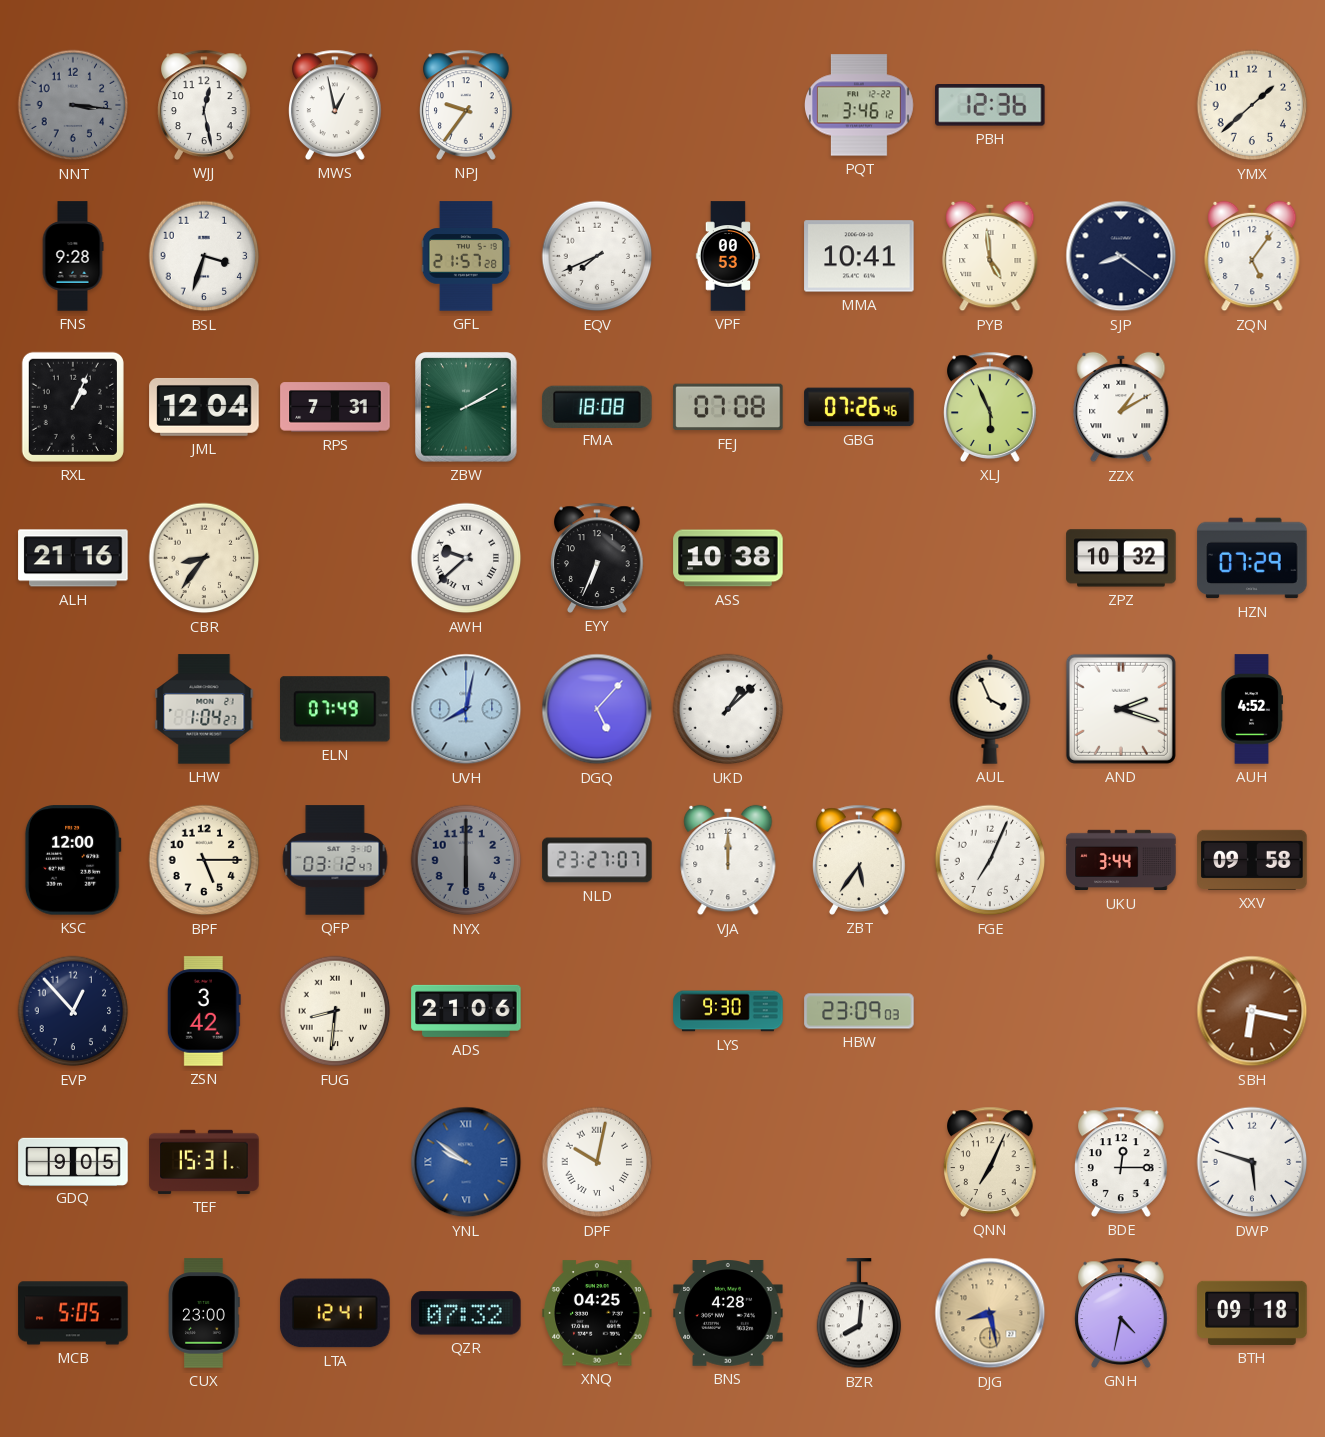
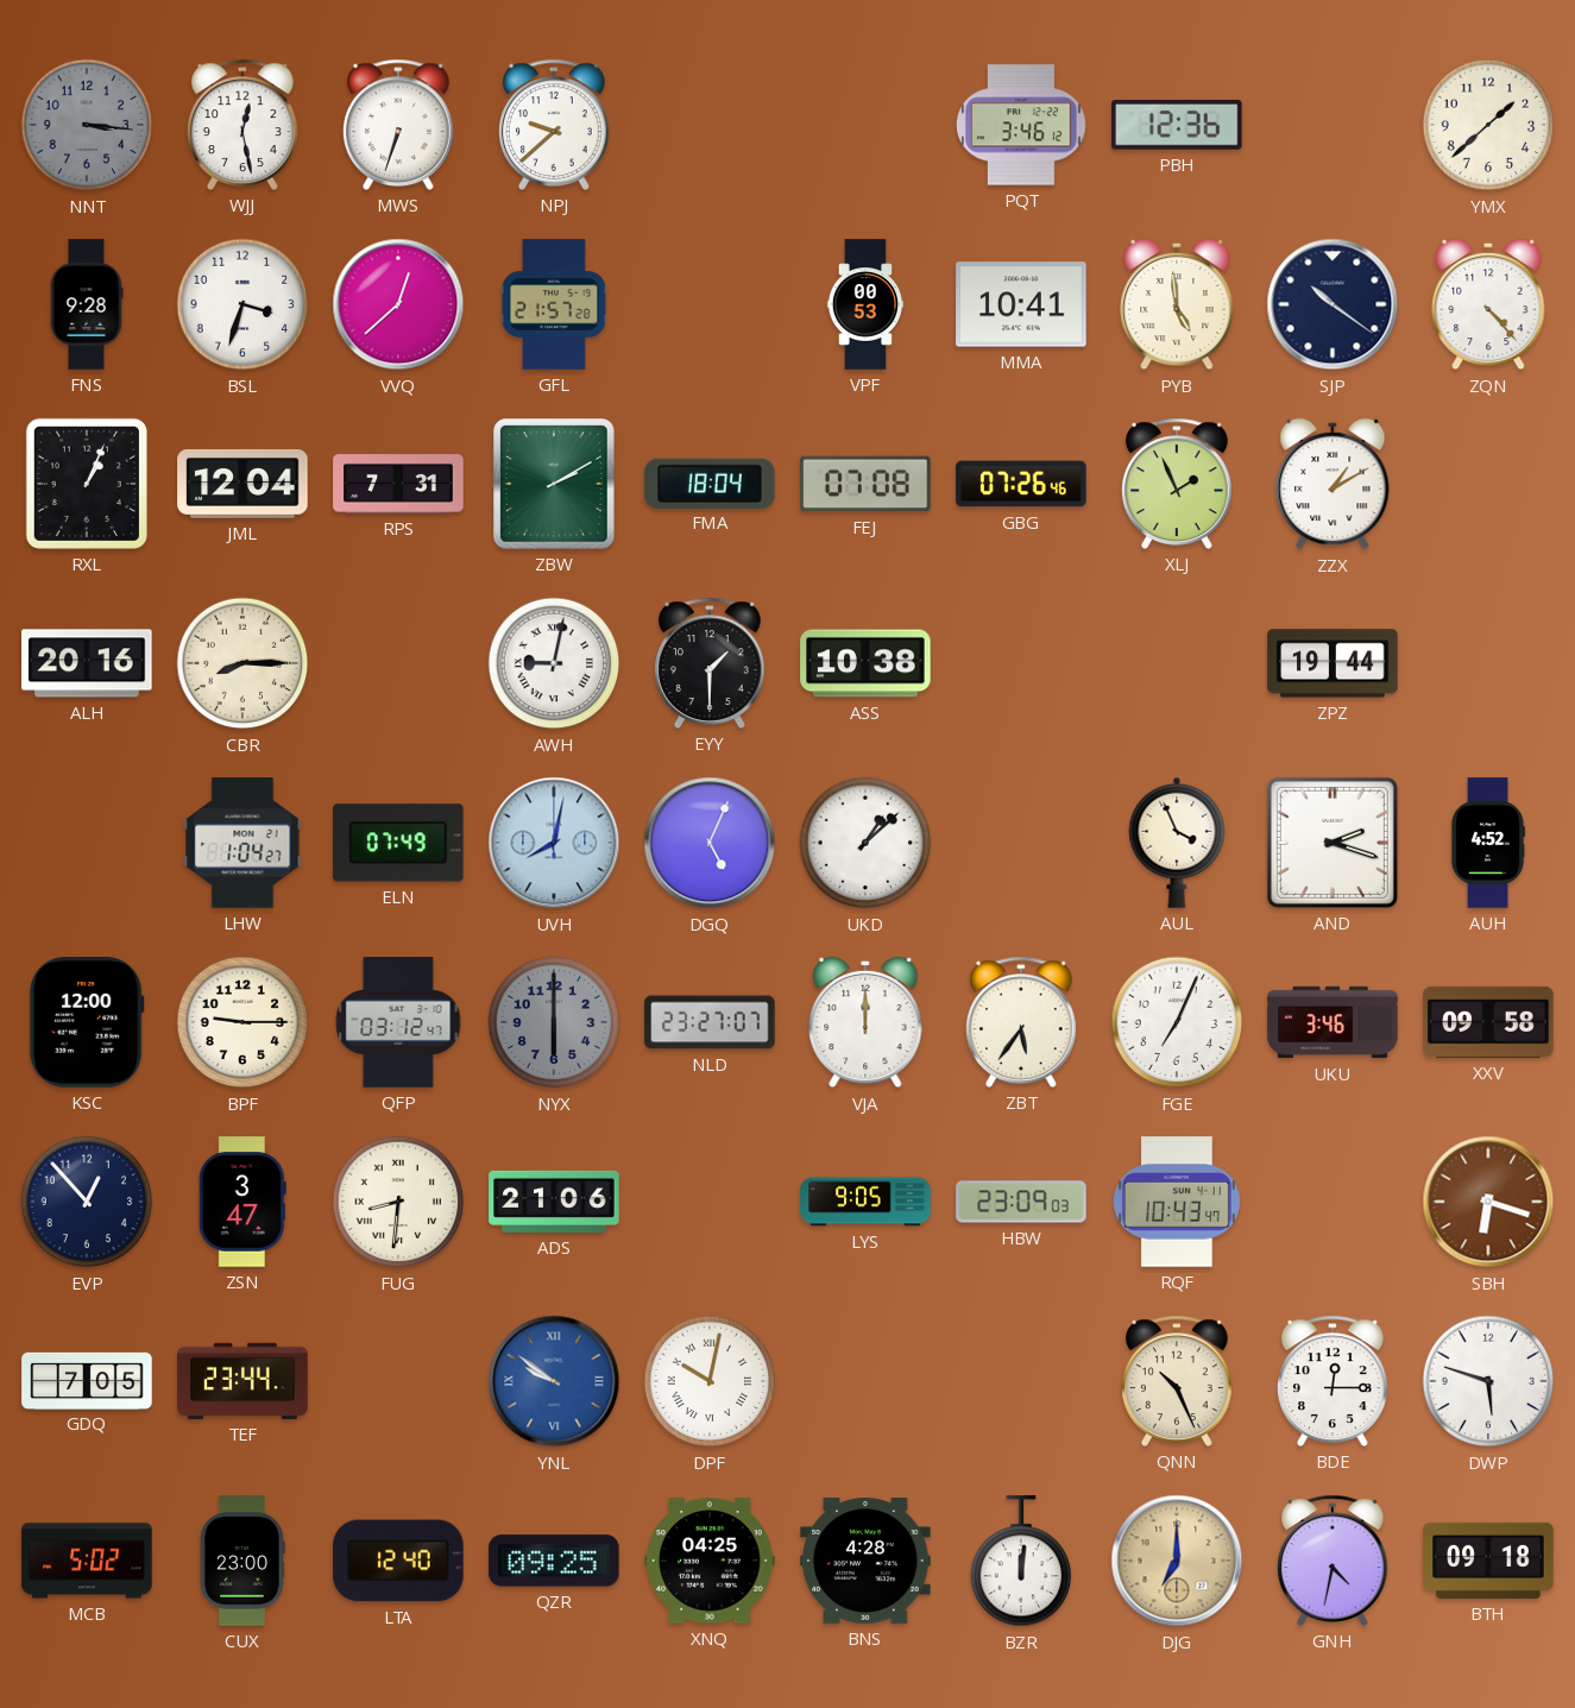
MWS: 12:58 -> 6:33
NPJ: 9:36 -> 9:38
VVQ: none -> 12:38
EQV: 7:41 -> none
SJP: 8:21 -> 10:21
ZQN: 5:06 -> 4:23
FMA: 18:08 -> 18:04
XLJ: 5:56 -> 1:56
ALH: 21:16 -> 20:16
CBR: 8:36 -> 8:15
AWH: 9:38 -> 9:02
EYY: 6:34 -> 1:30
ZPZ: 10:32 -> 19:44
HZN: 07:29 -> none
DGQ: 5:07 -> 5:04
BPF: 5:15 -> 9:15
UKU: 3:44 -> 3:46
ZSN: 3:42 -> 3:47
LYS: 9:30 -> 9:05
RQF: none -> 10:43
SBH: 6:17 -> 6:18
GDQ: 9:05 -> 7:05
TEF: 15:31 -> 23:44
QNN: 7:04 -> 10:26
MCB: 5:05 -> 5:02
LTA: 12:41 -> 12:40
QZR: 07:32 -> 09:25
BZR: 8:01 -> 12:01
DJG: 8:28 -> 7:00
